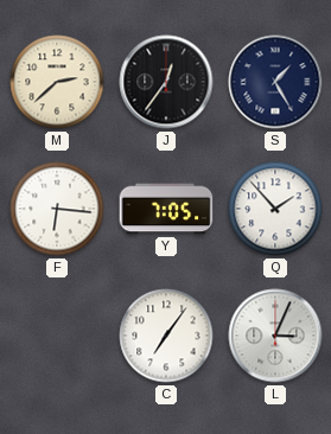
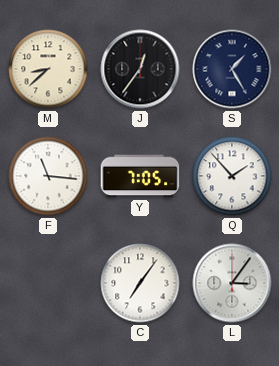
M: 2:38 -> 8:38
F: 6:16 -> 11:16
L: 3:04 -> 3:06
